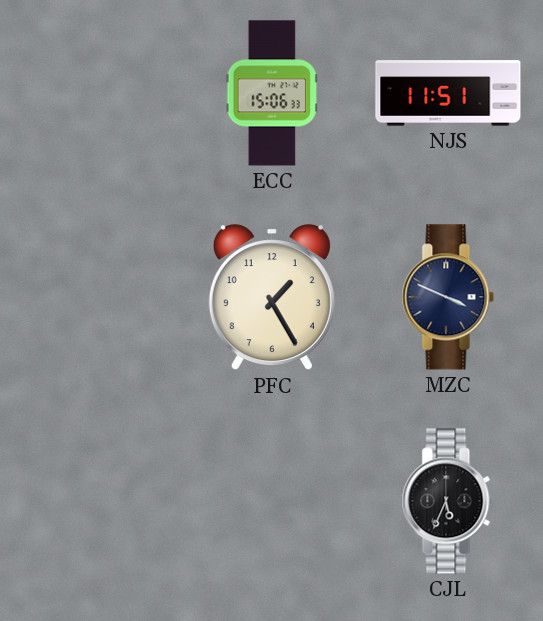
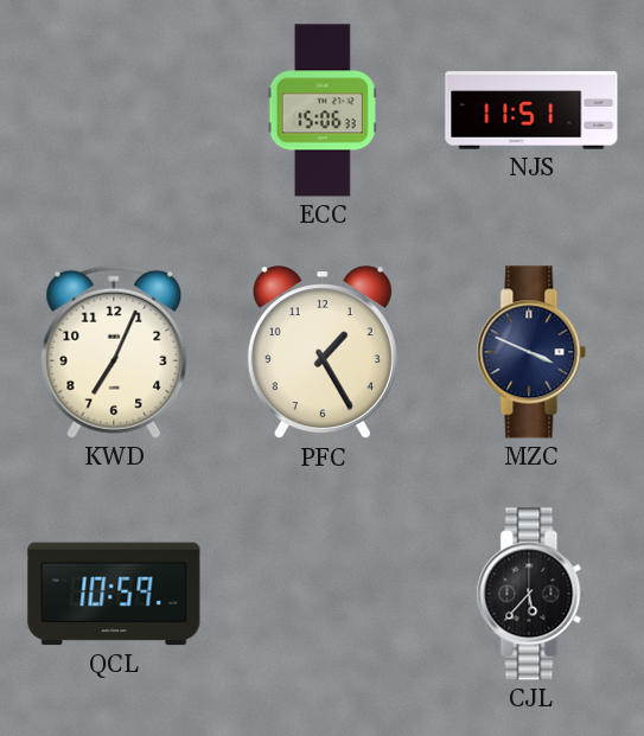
KWD: none -> 7:04
QCL: none -> 10:59
CJL: 5:34 -> 5:37
